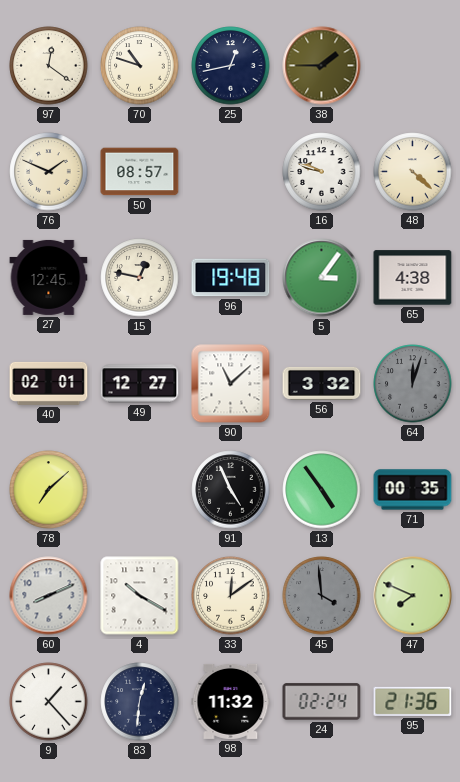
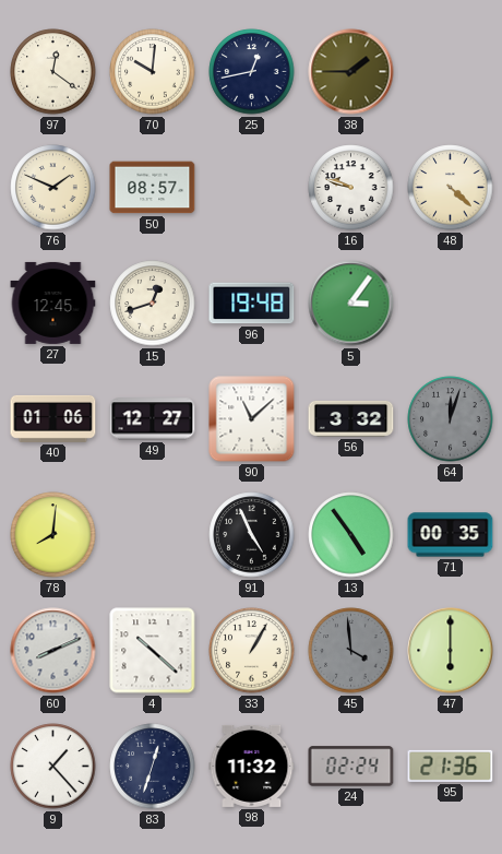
70: 10:48 -> 10:01
15: 12:47 -> 12:42
65: 4:38 -> none
40: 02:01 -> 01:06
78: 7:08 -> 8:01
4: 10:20 -> 10:22
33: 12:09 -> 1:05
47: 7:49 -> 6:00
83: 12:31 -> 12:33
